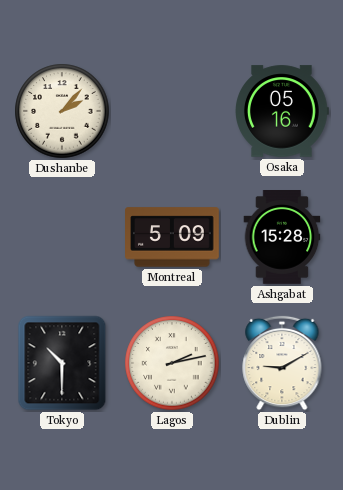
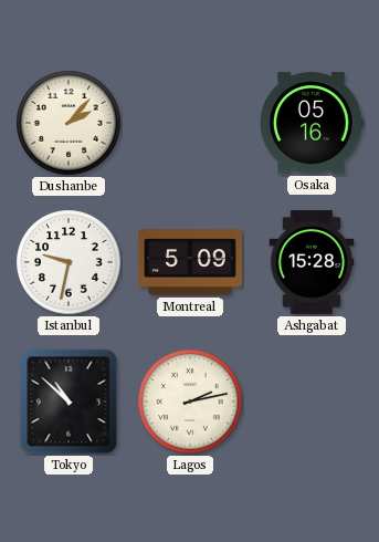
Istanbul: none -> 9:32
Tokyo: 10:30 -> 10:52
Dublin: 9:10 -> none
